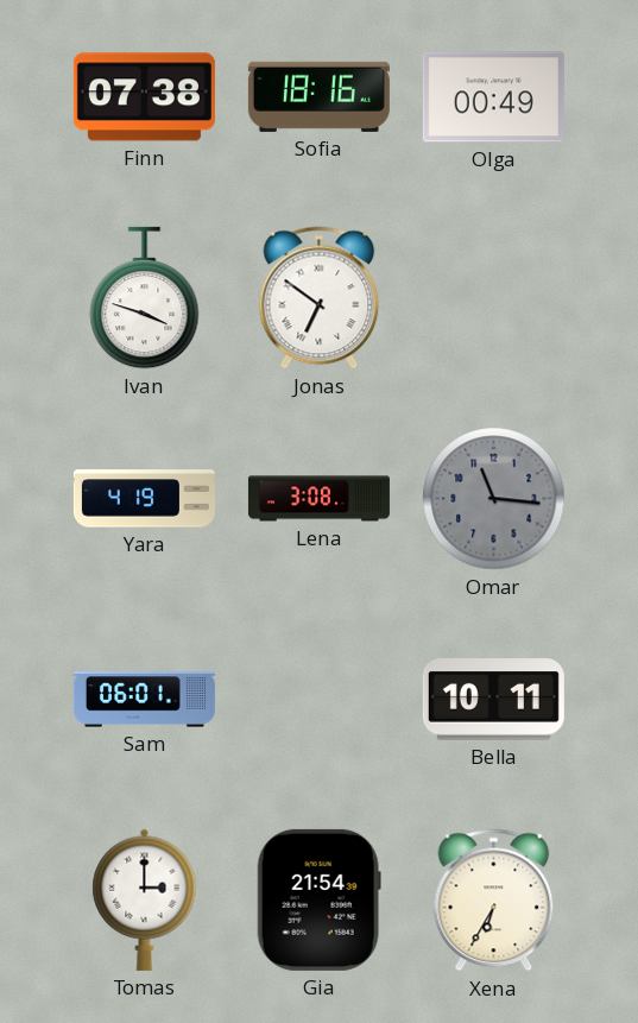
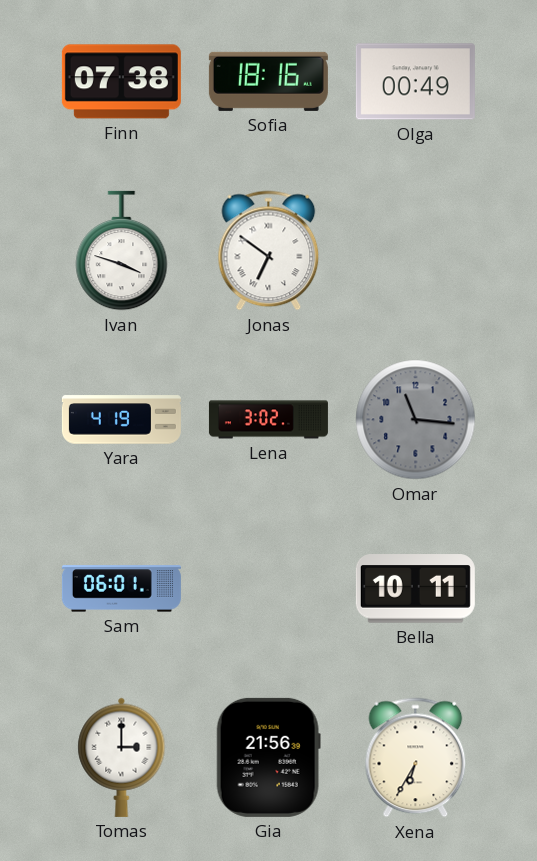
Lena: 3:08 -> 3:02
Gia: 21:54 -> 21:56
